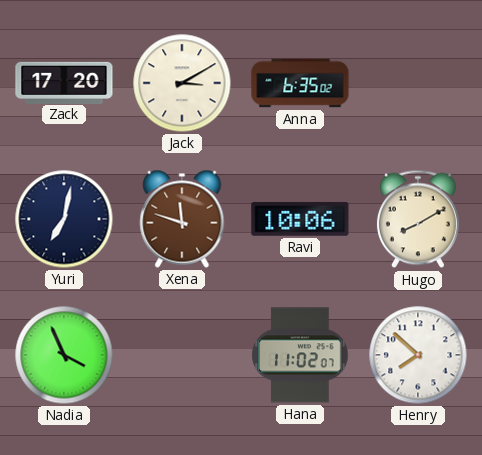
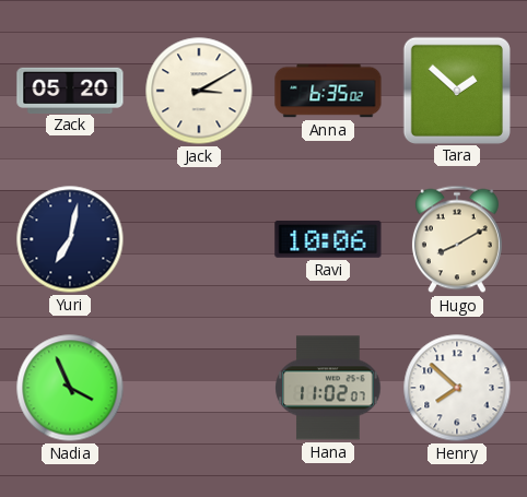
Zack: 17:20 -> 05:20
Tara: none -> 1:52
Xena: 11:48 -> none
